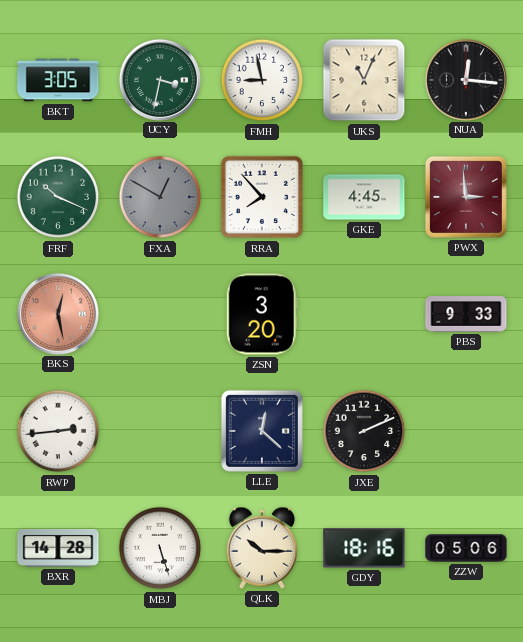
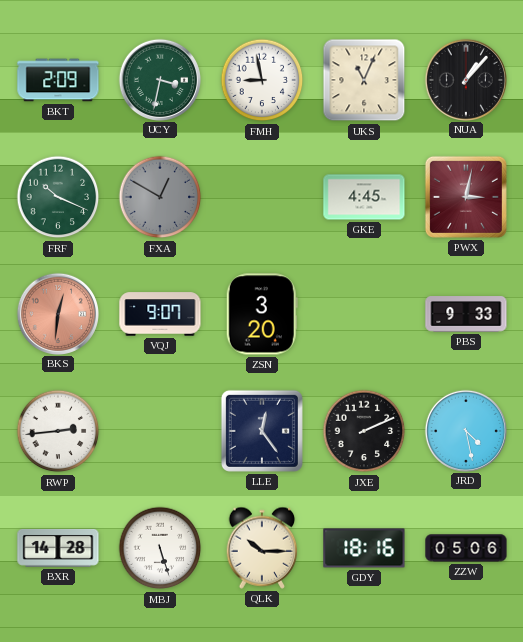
BKT: 3:05 -> 2:09
NUA: 12:16 -> 1:07
RRA: 7:53 -> none
PWX: 2:59 -> 3:02
BKS: 12:28 -> 12:31
VQJ: none -> 9:07
LLE: 12:22 -> 12:24
JRD: none -> 4:28
